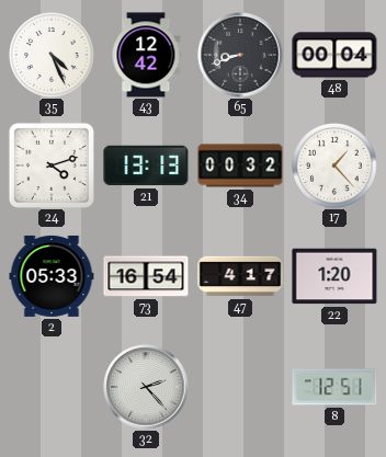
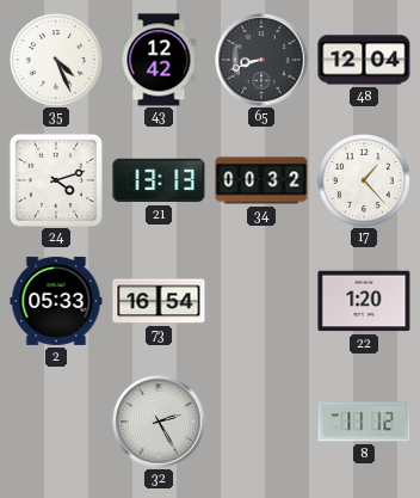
48: 00:04 -> 12:04
47: 4:17 -> none
32: 2:23 -> 2:25
8: 12:51 -> 11:12
